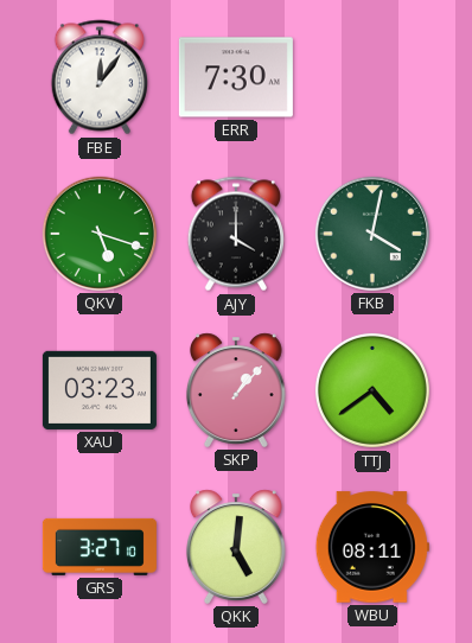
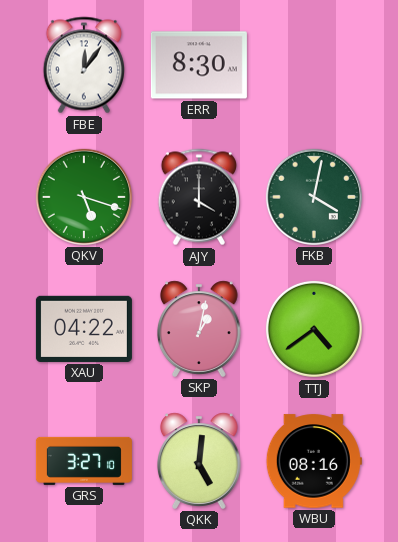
ERR: 7:30 -> 8:30
XAU: 03:23 -> 04:22
SKP: 1:07 -> 1:02
WBU: 08:11 -> 08:16
